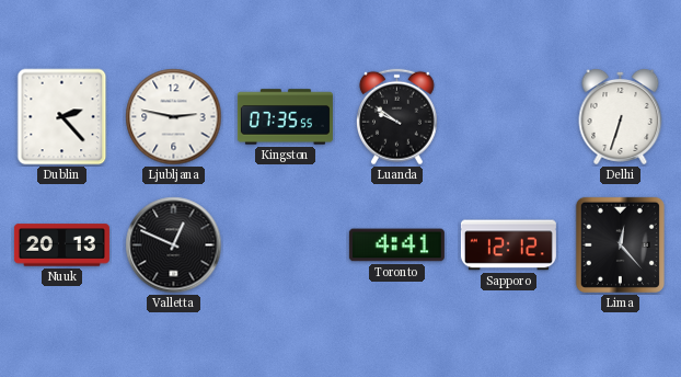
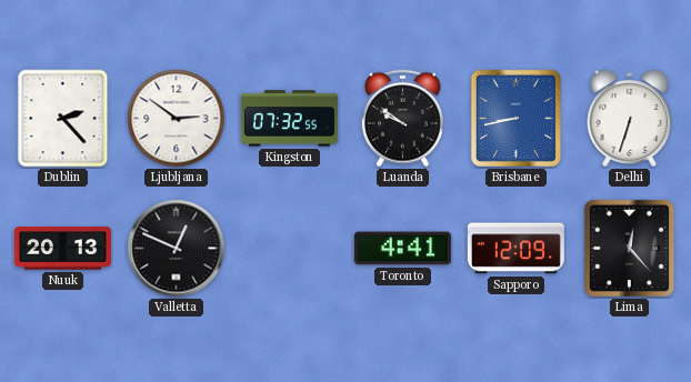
Ljubljana: 2:47 -> 2:51
Kingston: 07:35 -> 07:32
Brisbane: none -> 8:43
Sapporo: 12:12 -> 12:09
